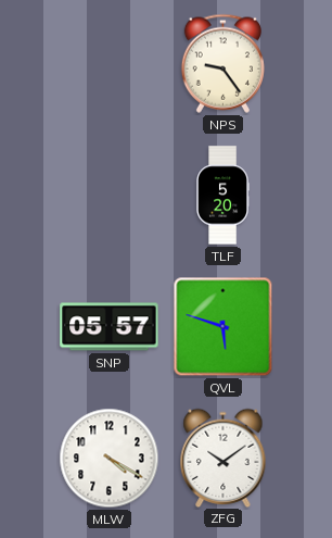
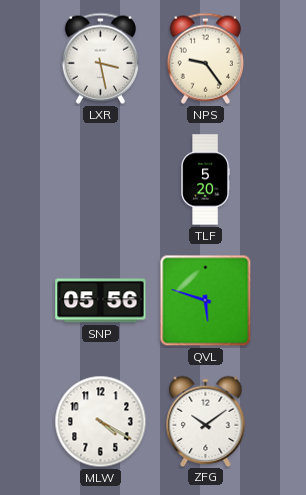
LXR: none -> 3:28
SNP: 05:57 -> 05:56
